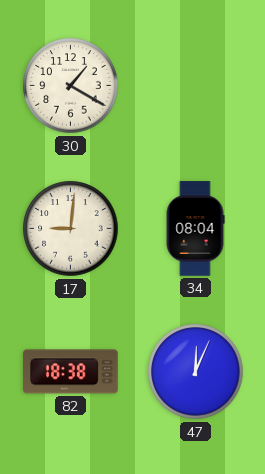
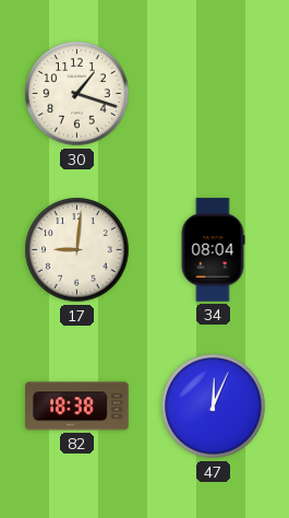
30: 1:20 -> 1:18
